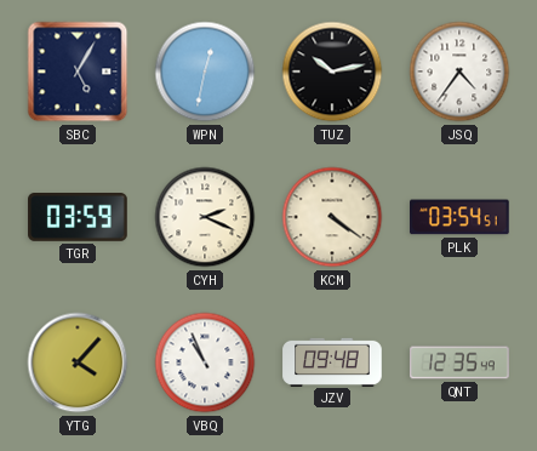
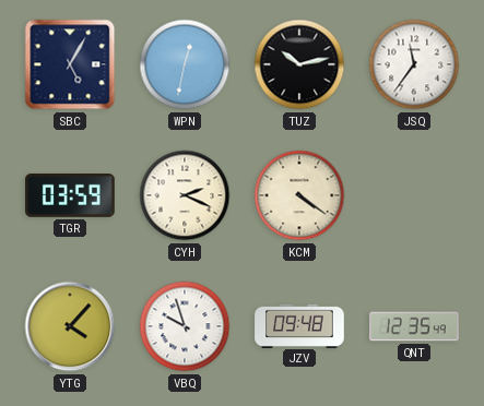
JSQ: 4:36 -> 11:36
PLK: 03:54 -> none
VBQ: 10:56 -> 9:57
